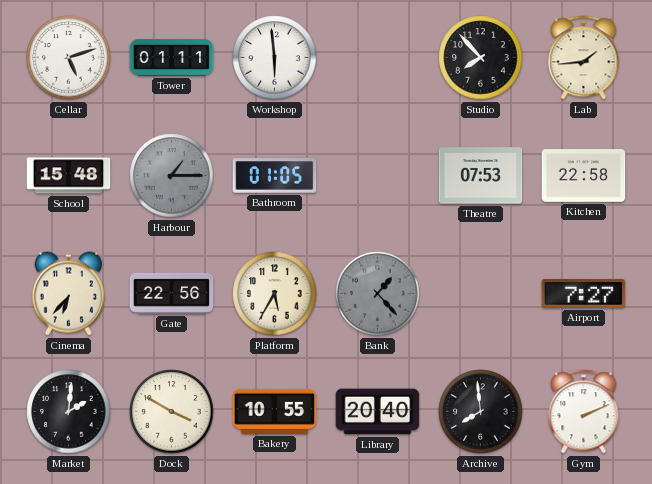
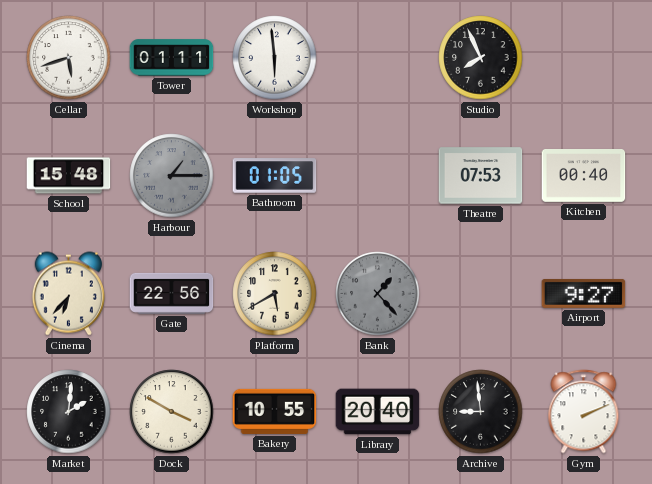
Cellar: 5:12 -> 5:42
Studio: 7:53 -> 7:56
Lab: 1:44 -> none
Kitchen: 22:58 -> 00:40
Platform: 5:35 -> 5:40
Airport: 7:27 -> 9:27
Archive: 7:59 -> 8:59
